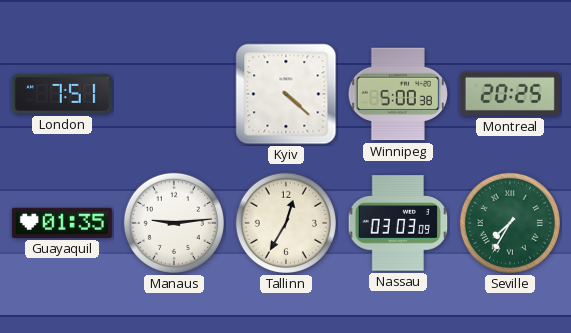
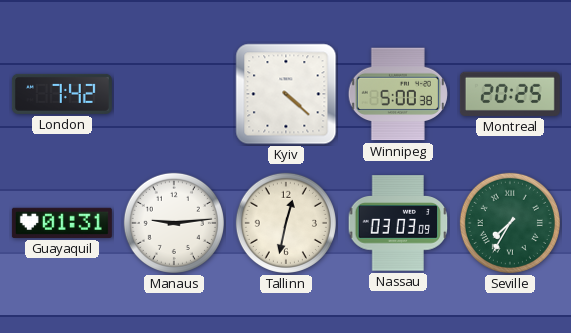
London: 7:51 -> 7:42
Guayaquil: 01:35 -> 01:31
Tallinn: 12:35 -> 12:32
